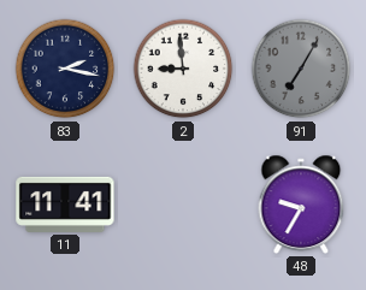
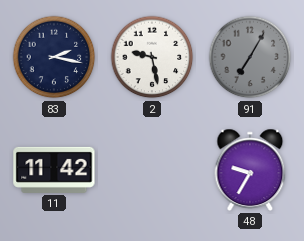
2: 8:59 -> 9:28
11: 11:41 -> 11:42
